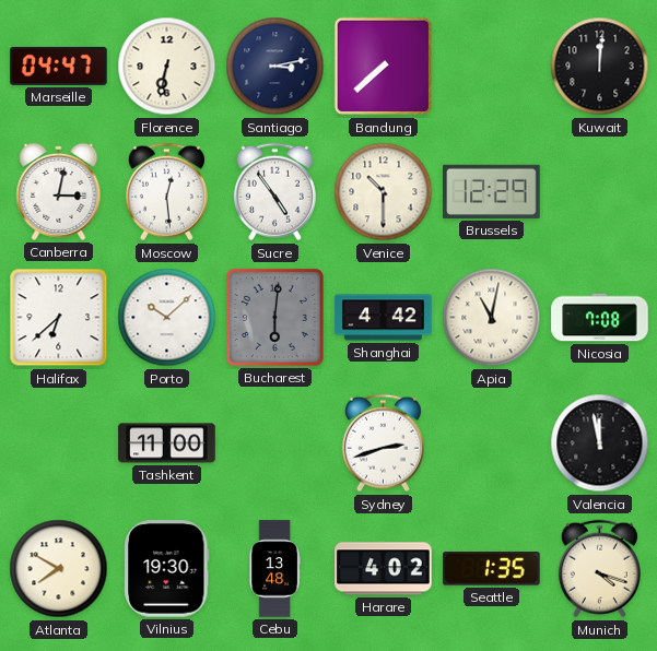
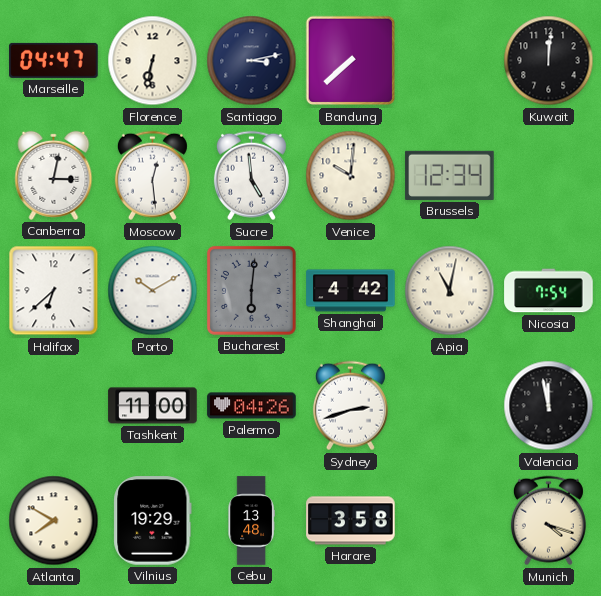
Sucre: 4:54 -> 4:59
Venice: 10:30 -> 10:01
Brussels: 12:29 -> 12:34
Porto: 10:08 -> 10:10
Nicosia: 7:08 -> 7:54
Palermo: none -> 04:26
Vilnius: 19:30 -> 19:29
Harare: 4:02 -> 3:58
Seattle: 1:35 -> none
